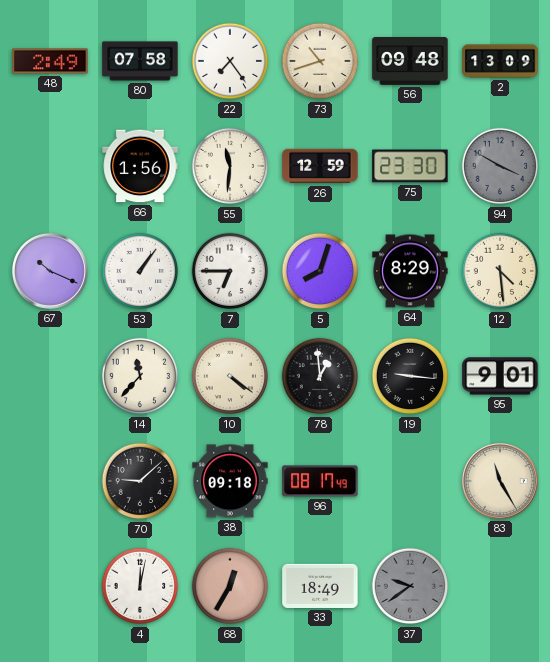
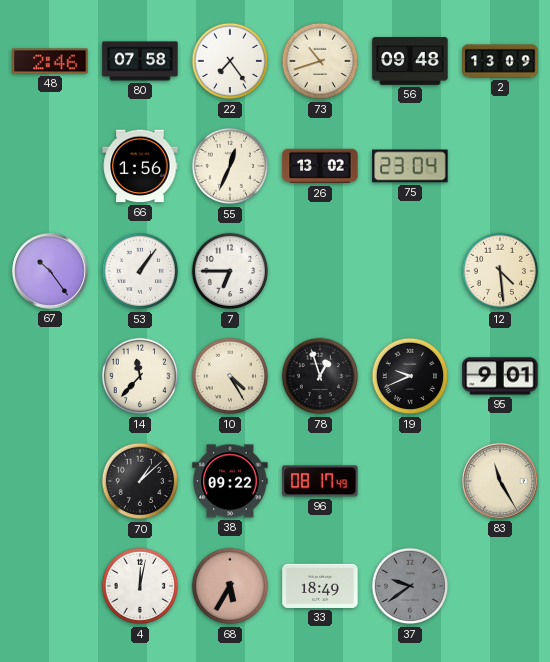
48: 2:49 -> 2:46
55: 11:31 -> 12:34
26: 12:59 -> 13:02
75: 23:30 -> 23:04
94: 3:50 -> none
67: 10:19 -> 10:24
5: 8:03 -> none
64: 8:29 -> none
10: 4:21 -> 4:25
78: 12:59 -> 12:57
19: 9:16 -> 9:41
70: 9:08 -> 1:08
38: 09:18 -> 09:22
68: 12:35 -> 5:35
